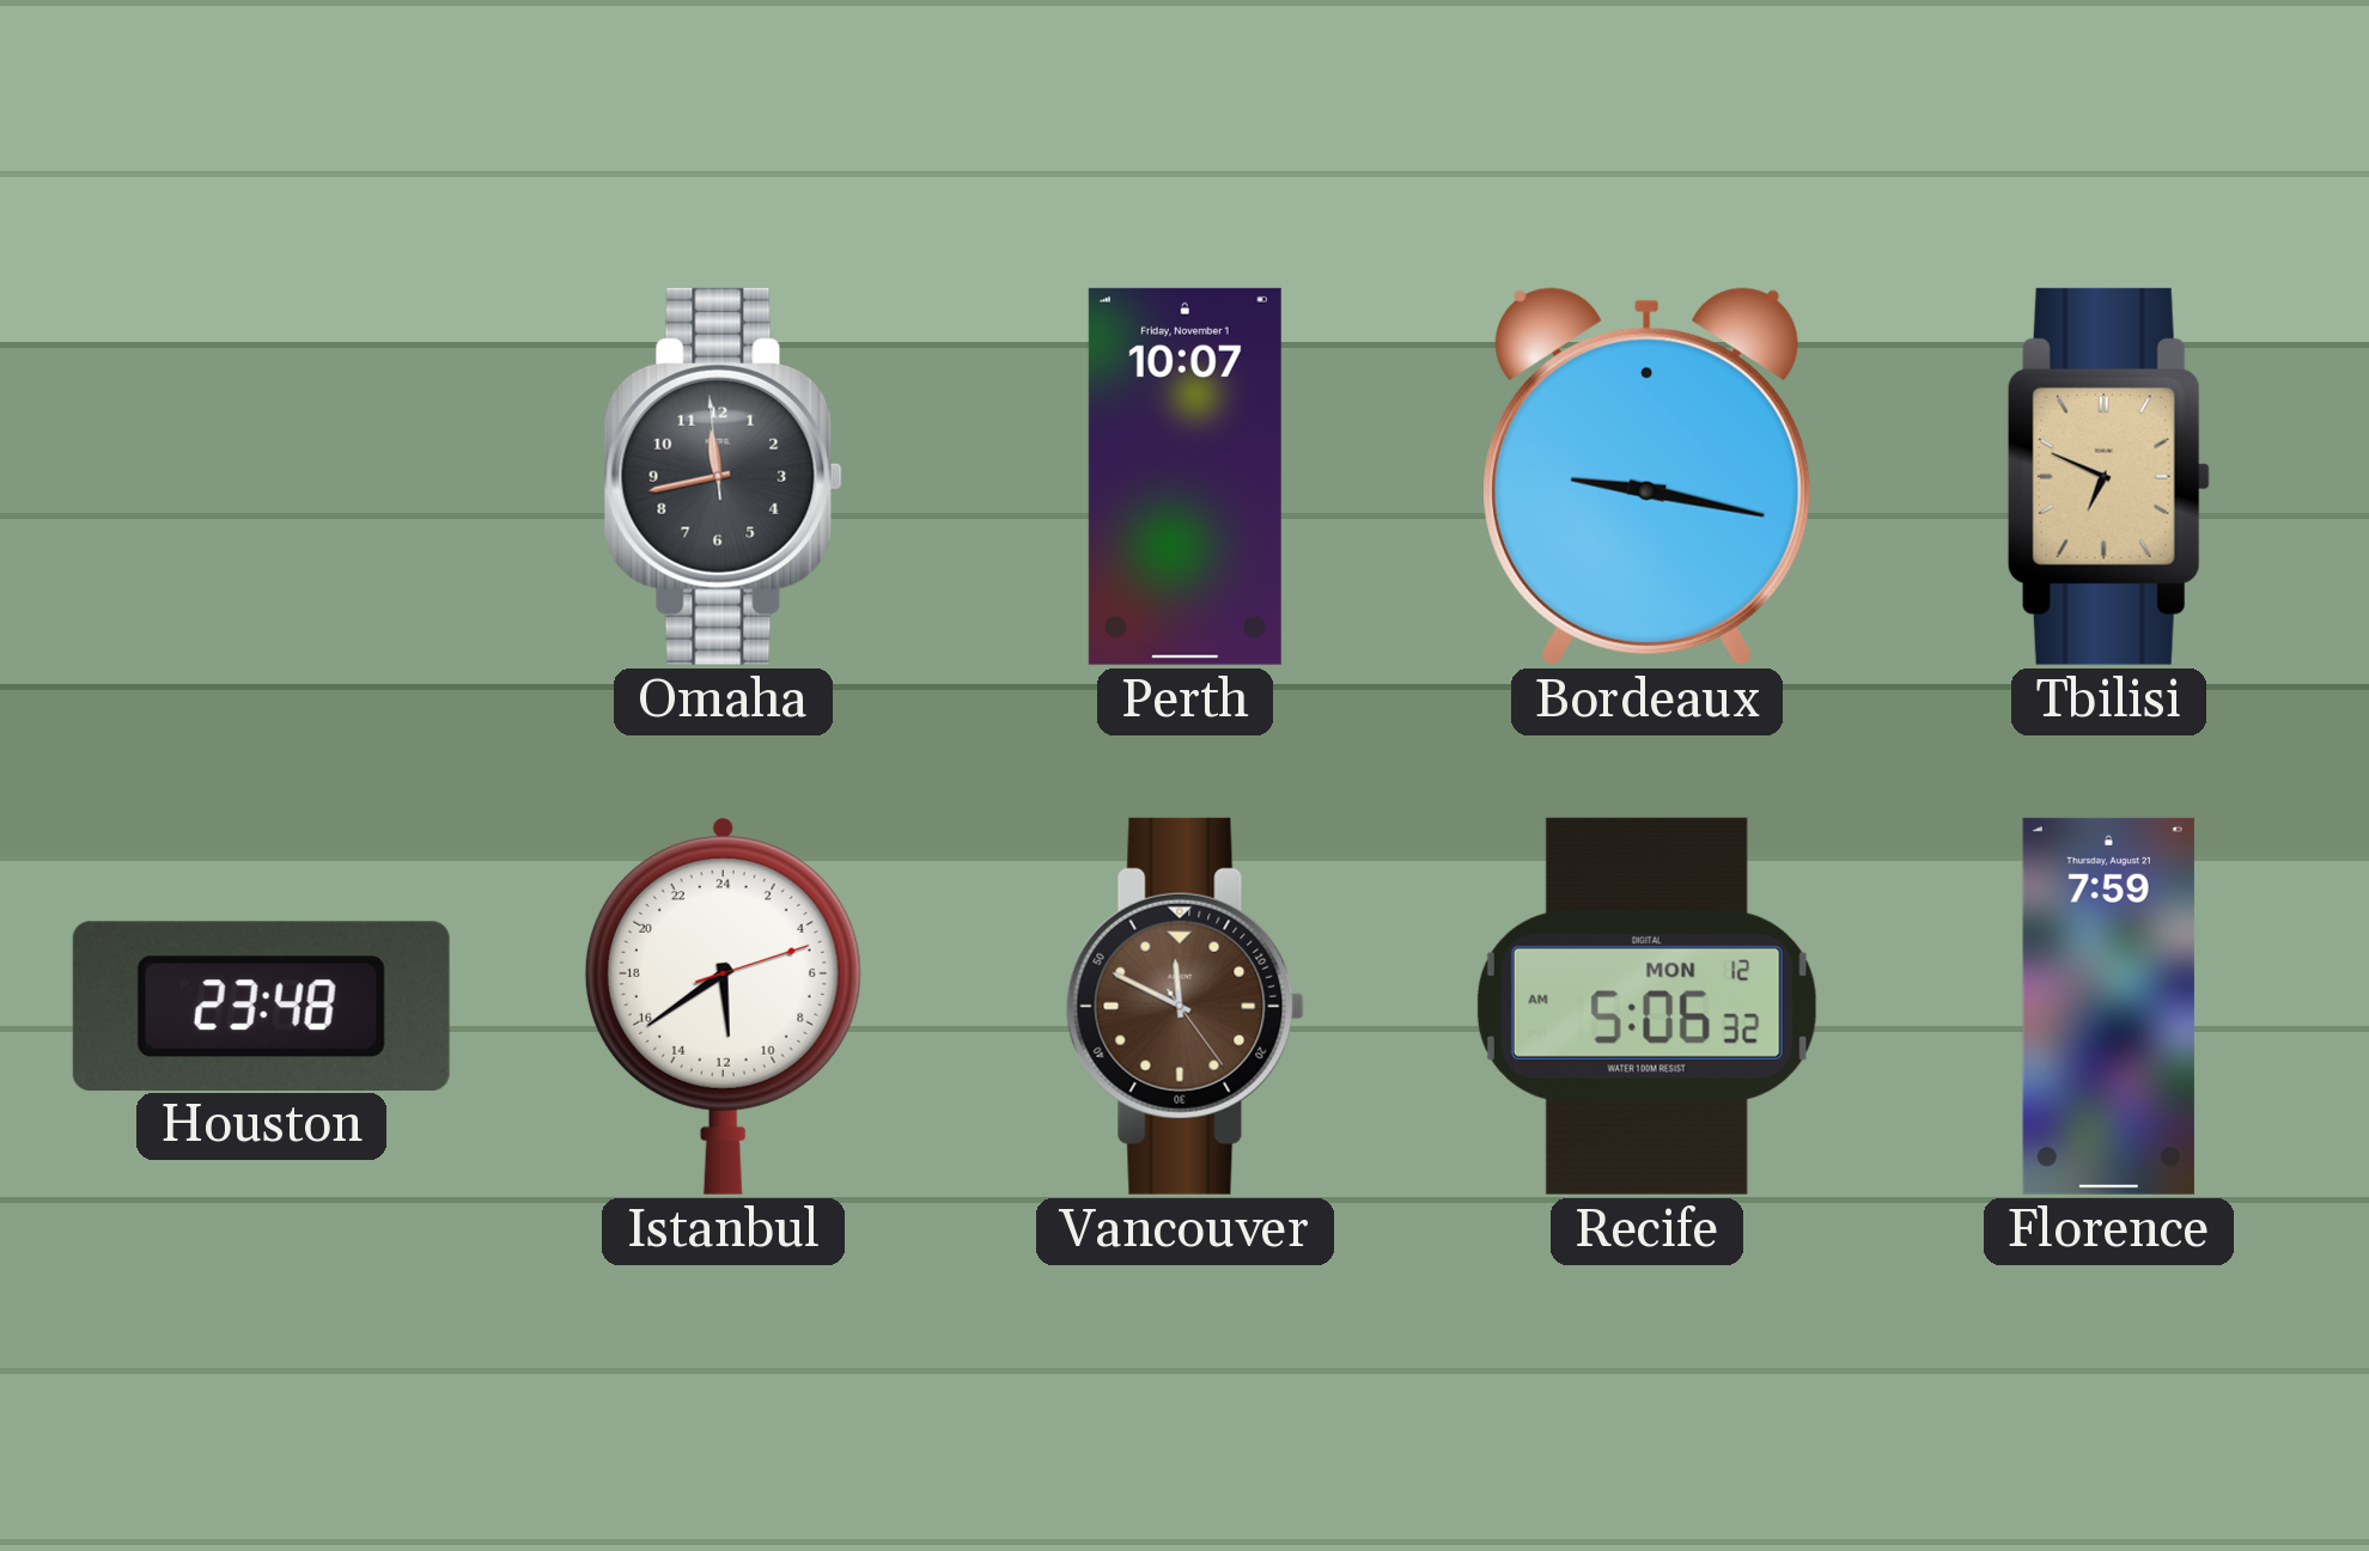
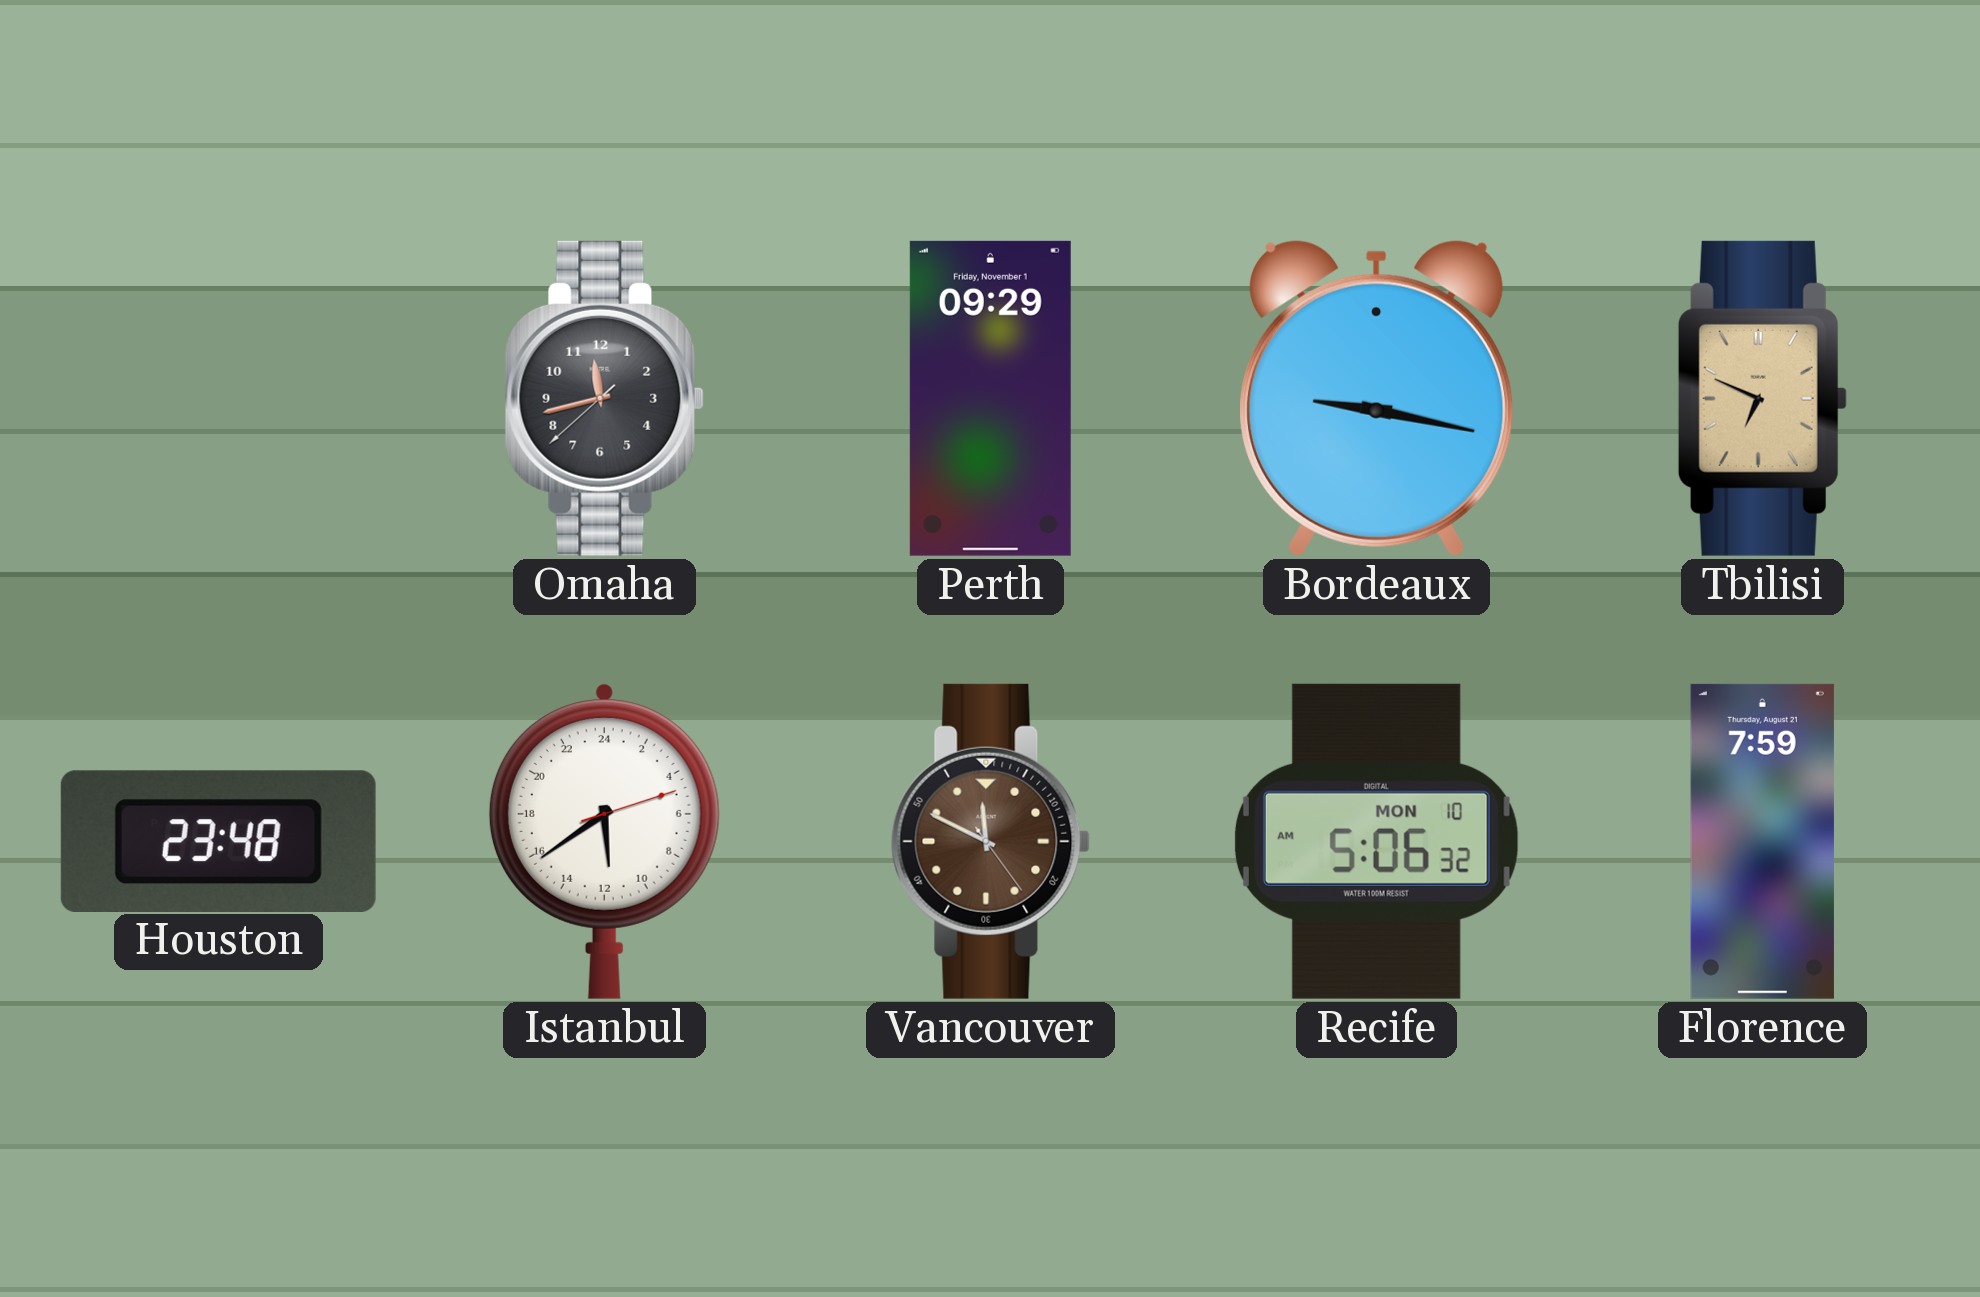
Omaha: 11:42:59 -> 11:42:38
Perth: 10:07 -> 09:29
Recife date: MON 12 -> MON 10
